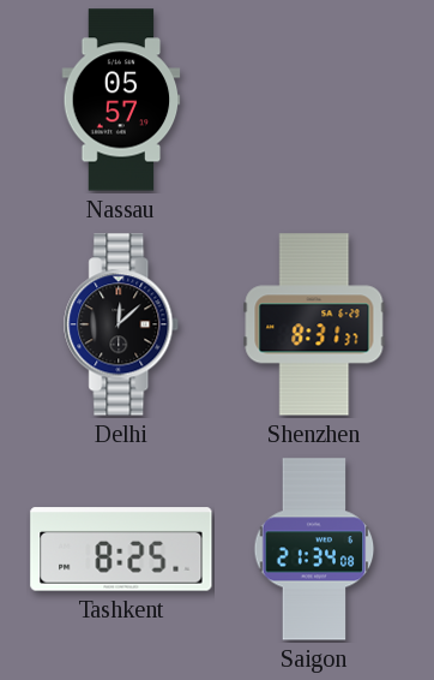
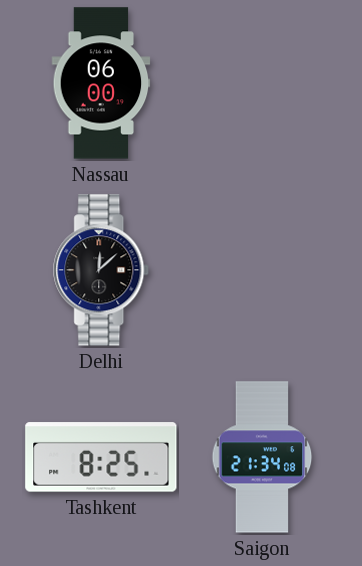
Nassau: 05:57 -> 06:00
Shenzhen: 8:31 -> none
